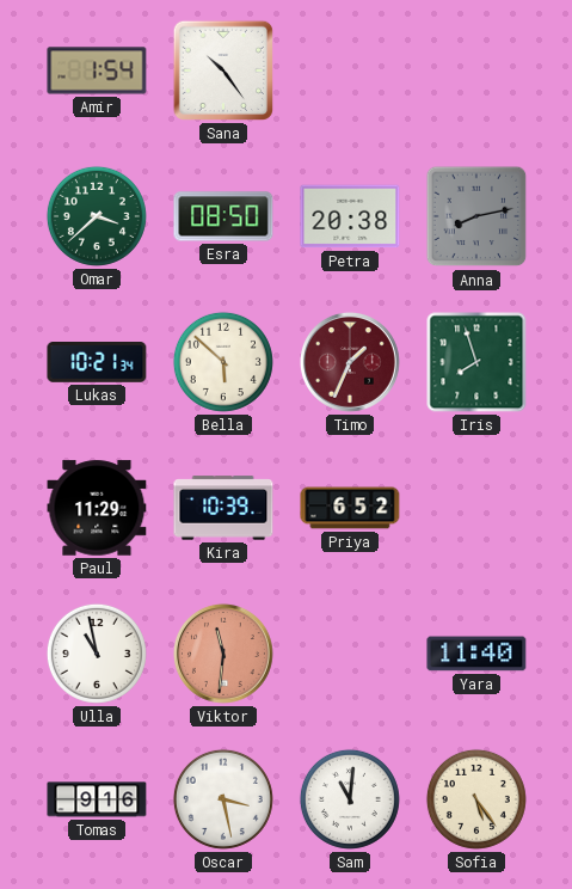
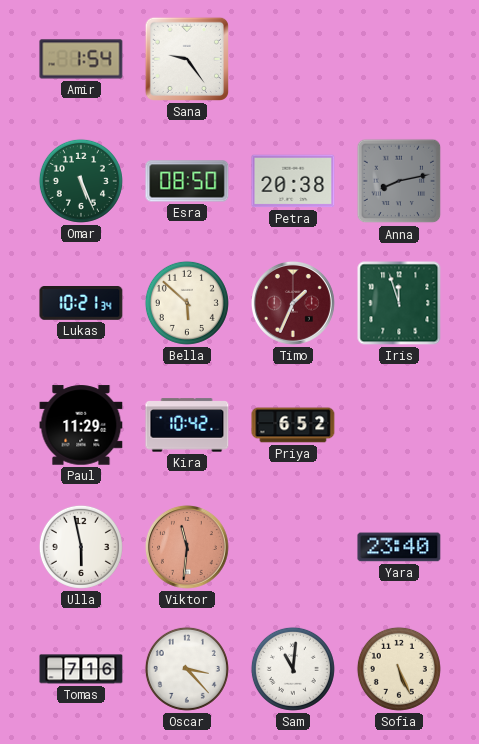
Sana: 10:24 -> 9:24
Omar: 3:38 -> 5:26
Iris: 7:57 -> 11:57
Kira: 10:39 -> 10:42
Ulla: 10:58 -> 5:58
Yara: 11:40 -> 23:40
Tomas: 9:16 -> 7:16
Oscar: 3:28 -> 3:23
Sofia: 5:24 -> 5:26
